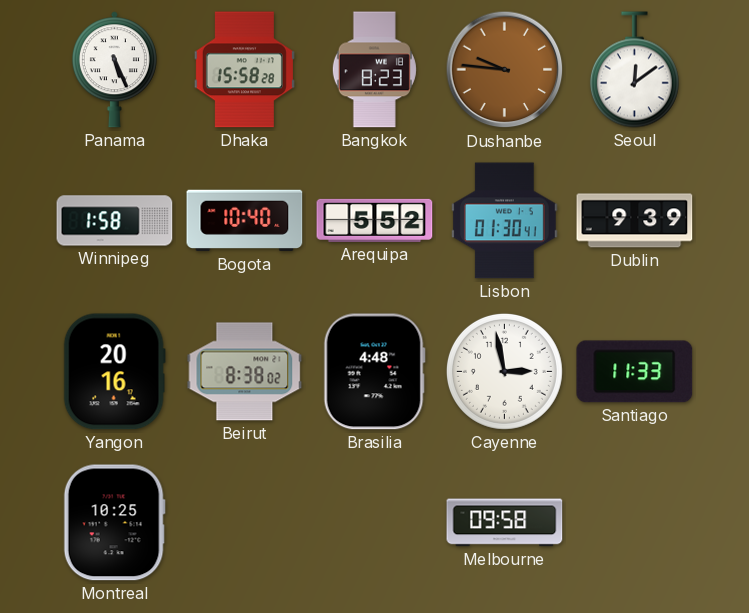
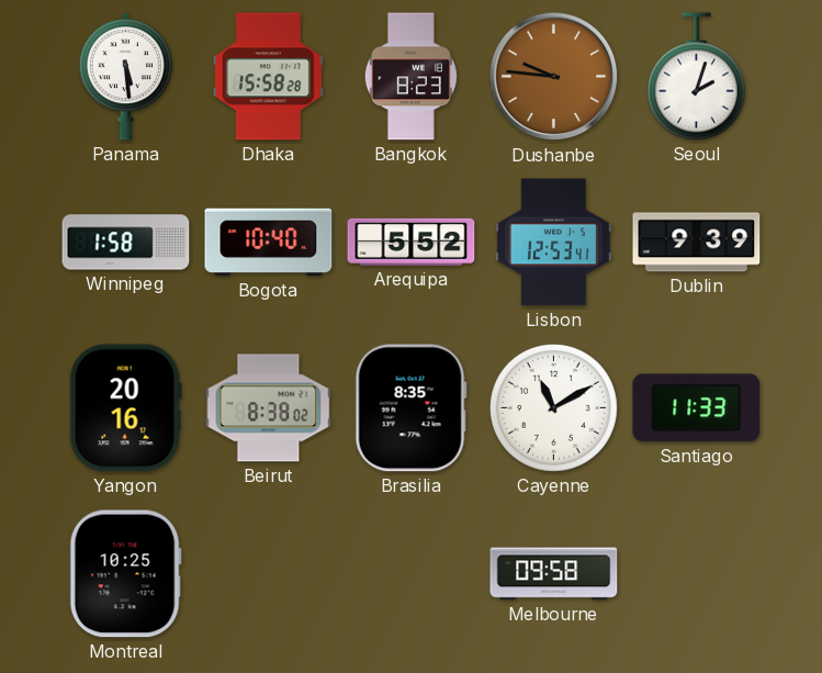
Panama: 5:26 -> 5:29
Seoul: 12:09 -> 2:03
Lisbon: 01:30 -> 12:53
Brasilia: 4:48 -> 8:35
Cayenne: 2:58 -> 11:10
